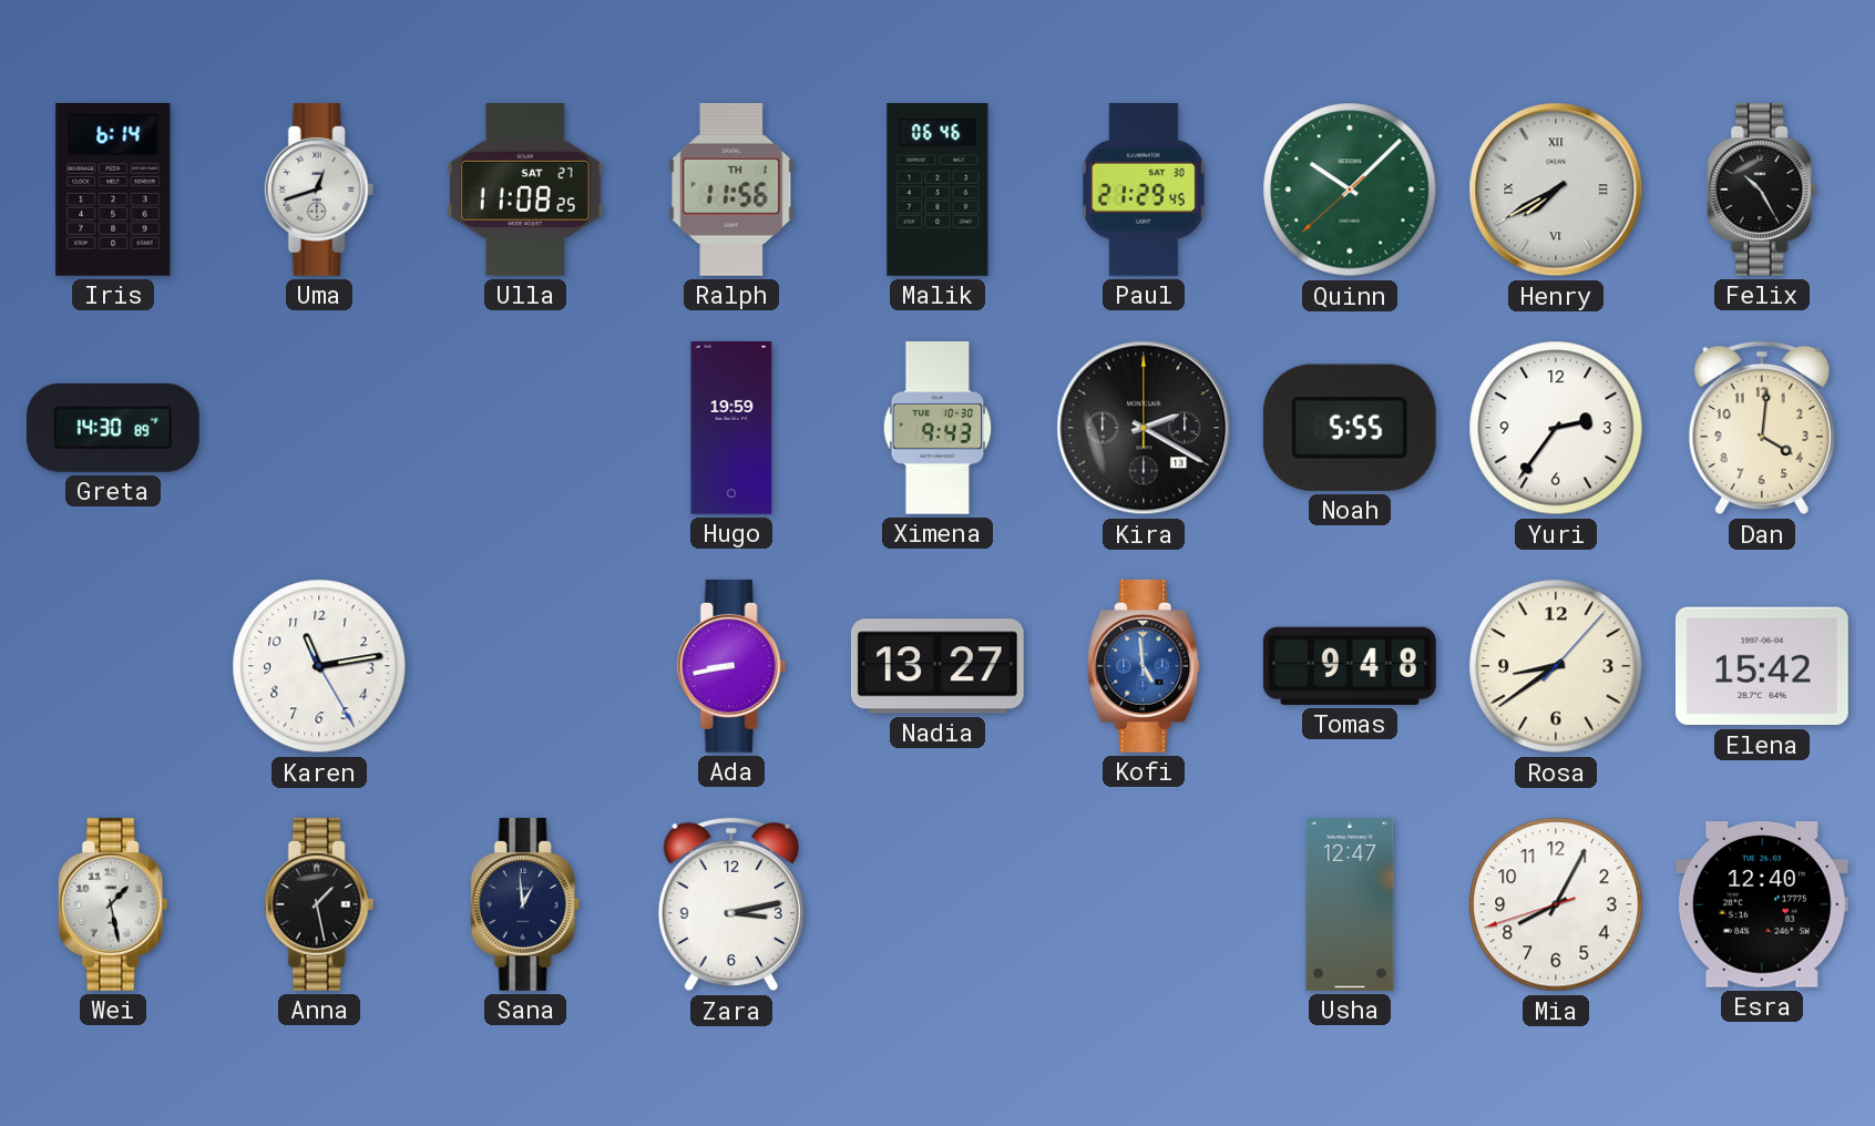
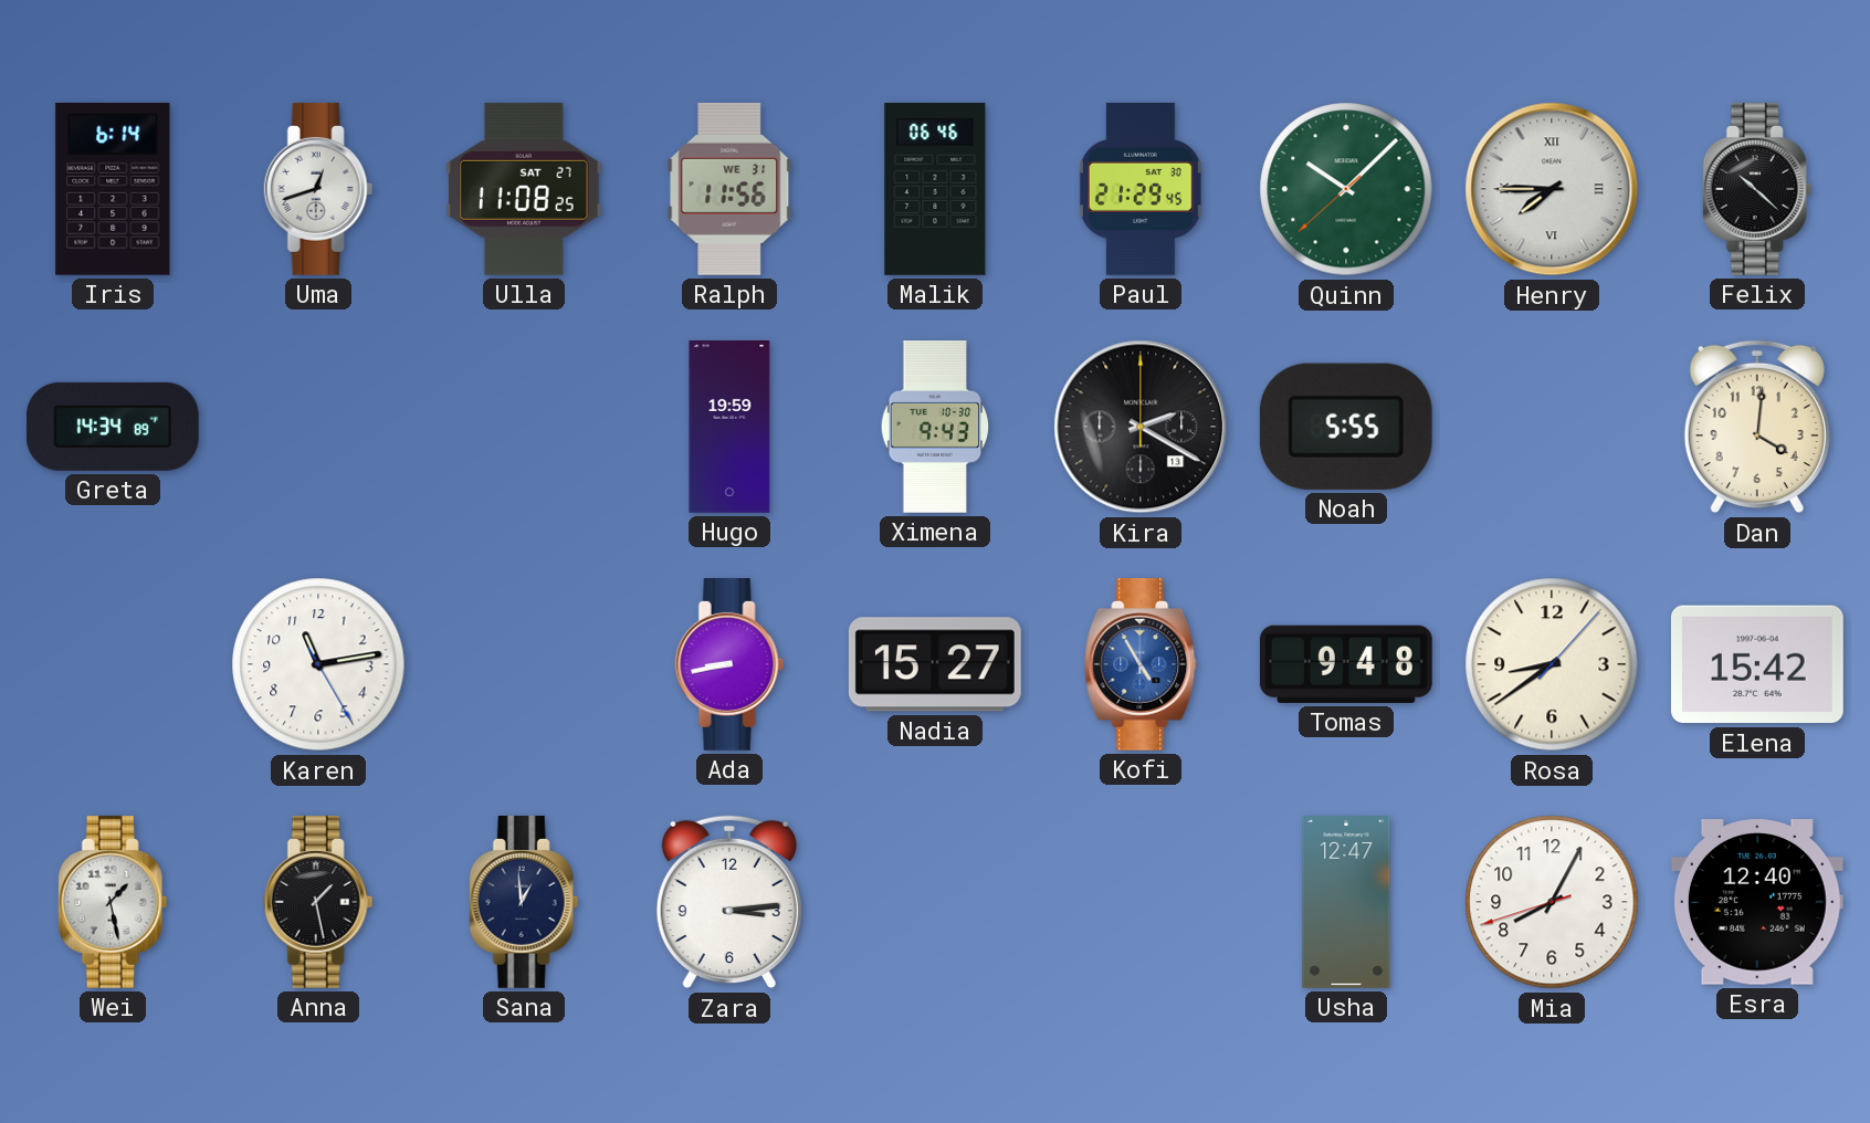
Ralph date: TH 1 -> WE 31
Henry: 7:40 -> 7:45
Felix: 10:25 -> 10:22
Greta: 14:30 -> 14:34
Yuri: 2:36 -> none
Nadia: 13:27 -> 15:27
Kofi: 4:59 -> 4:55
Zara: 3:13 -> 3:14
